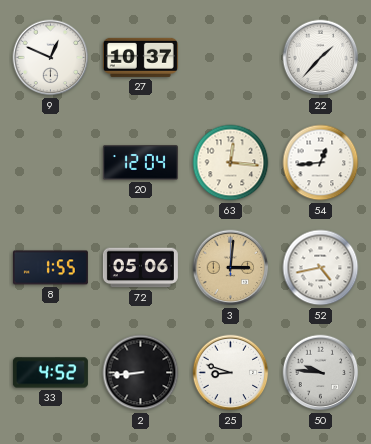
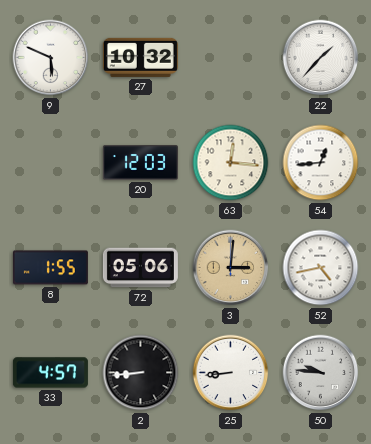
9: 12:49 -> 5:49
27: 10:37 -> 10:32
20: 12:04 -> 12:03
33: 4:52 -> 4:57
25: 8:48 -> 8:44
